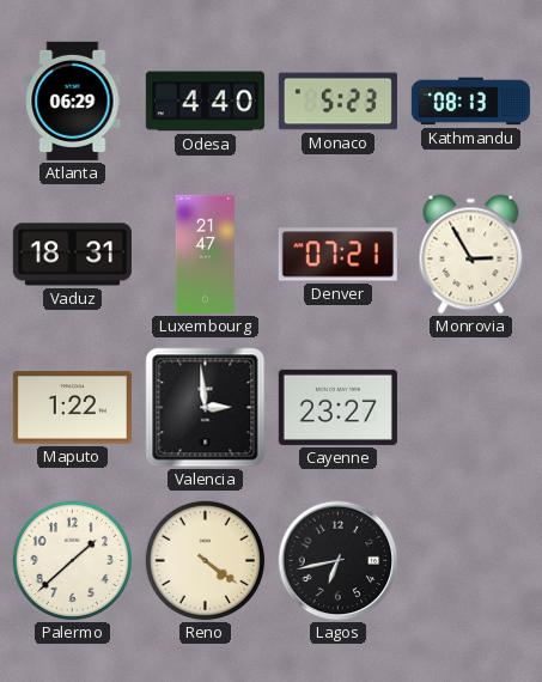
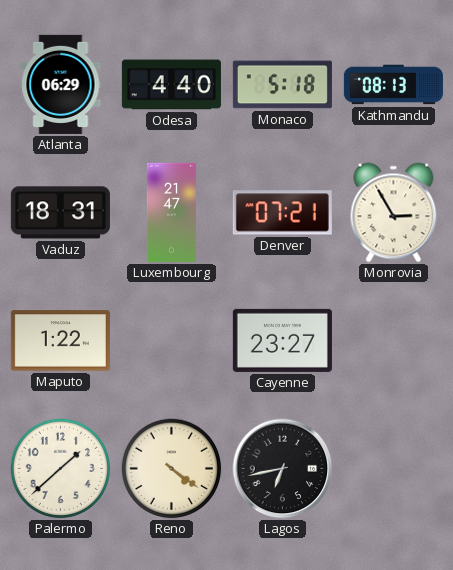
Monaco: 5:23 -> 5:18
Valencia: 2:59 -> none
